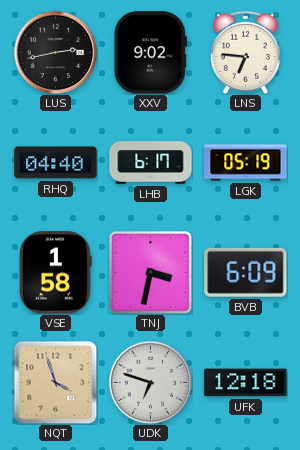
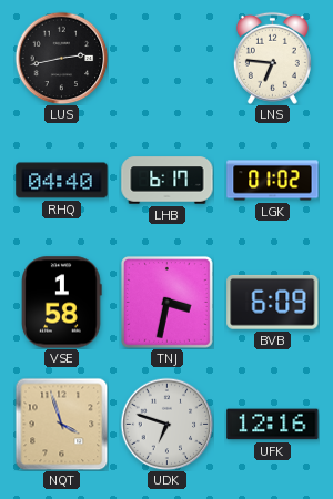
XXV: 9:02 -> none
LGK: 05:19 -> 01:02
UFK: 12:18 -> 12:16
